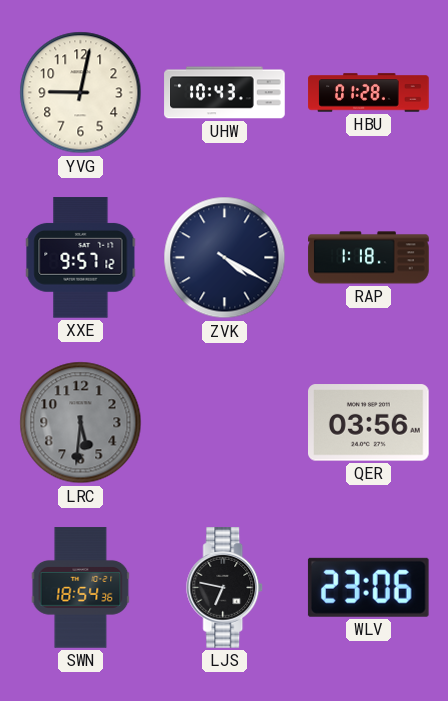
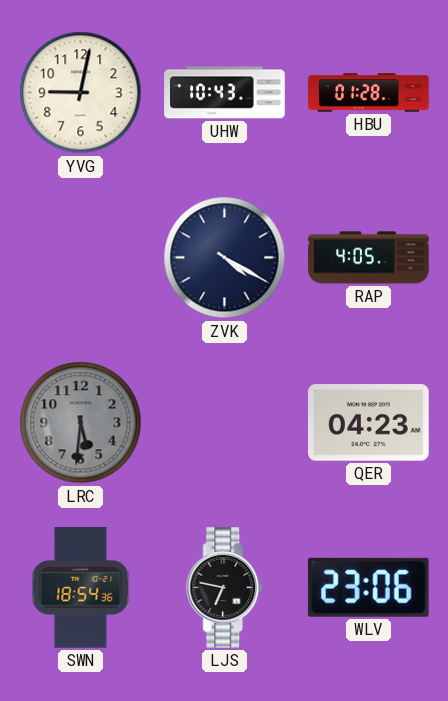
XXE: 9:57 -> none
RAP: 1:18 -> 4:05
QER: 03:56 -> 04:23
